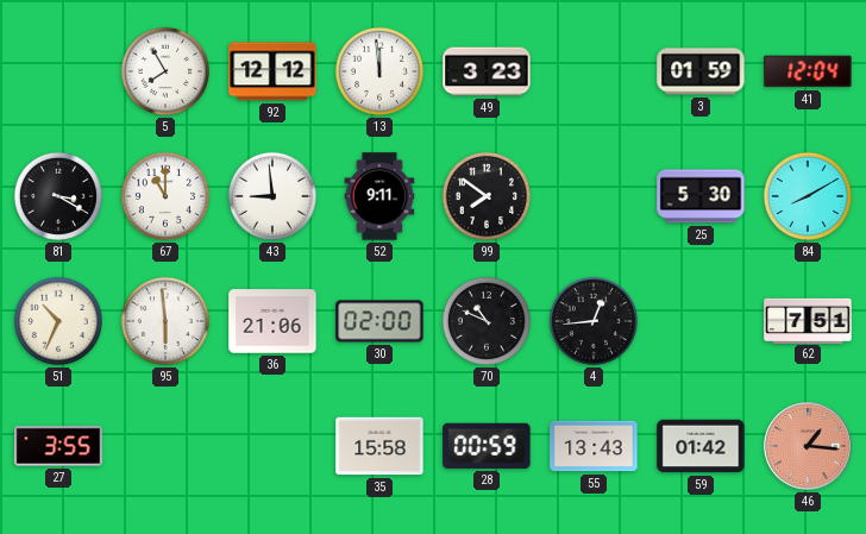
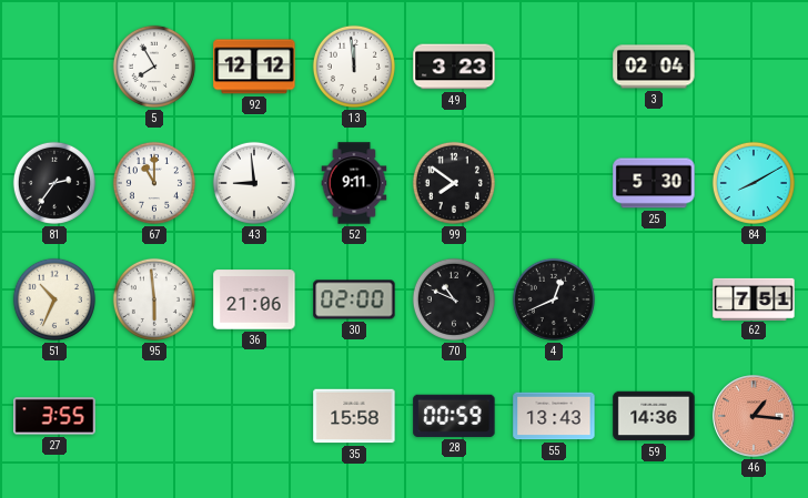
3: 01:59 -> 02:04
41: 12:04 -> none
81: 3:20 -> 2:36
4: 12:44 -> 12:41
59: 01:42 -> 14:36
